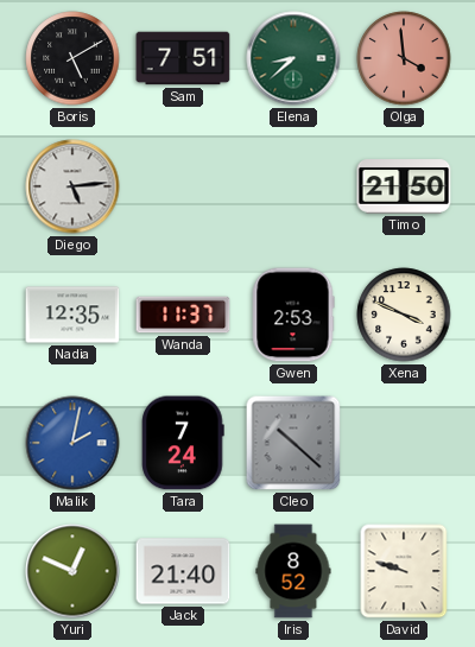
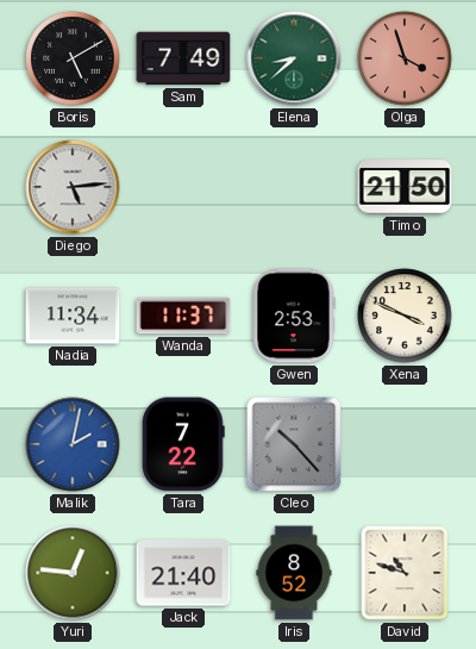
Sam: 7:51 -> 7:49
Olga: 3:59 -> 3:57
Nadia: 12:35 -> 11:34
Tara: 7:24 -> 7:22
Cleo: 10:22 -> 10:23
Yuri: 12:49 -> 12:46
David: 9:48 -> 10:48
